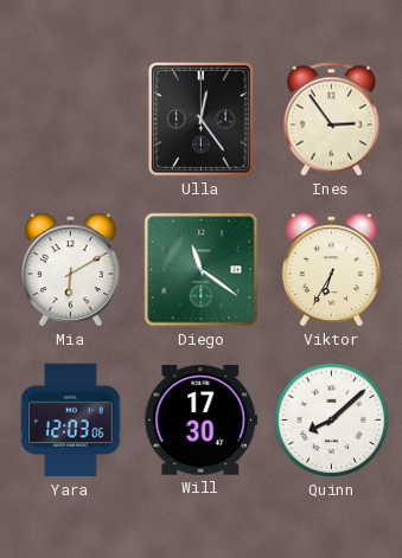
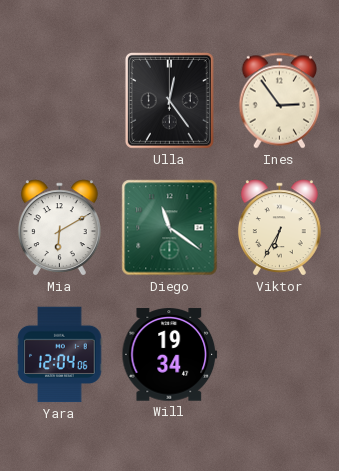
Yara: 12:03 -> 12:04
Will: 17:30 -> 19:34
Quinn: 8:08 -> none
